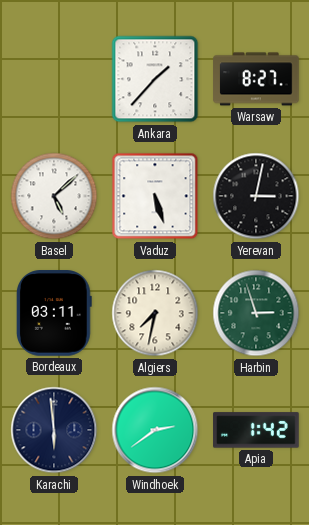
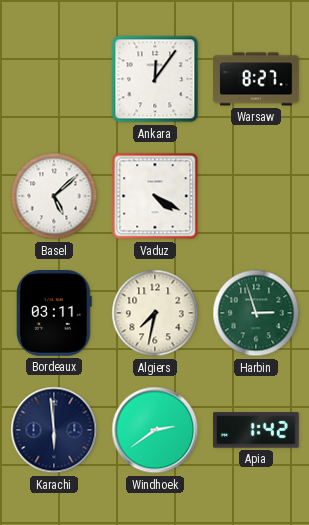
Ankara: 1:37 -> 12:06
Vaduz: 5:27 -> 4:20
Yerevan: 3:02 -> none
